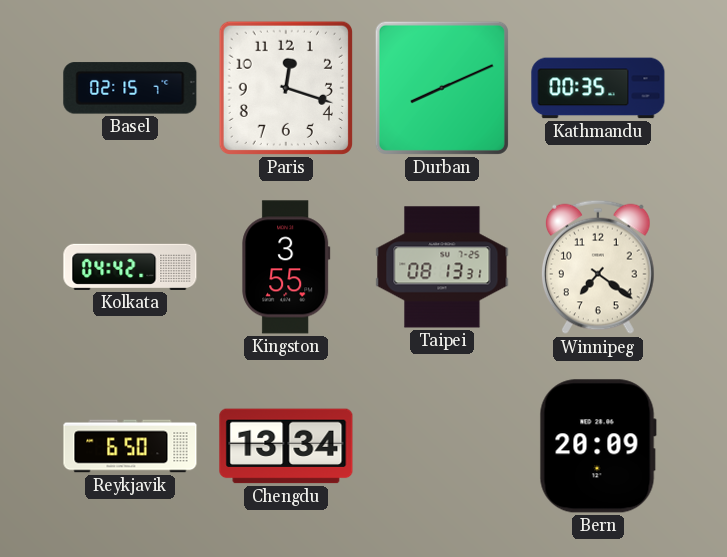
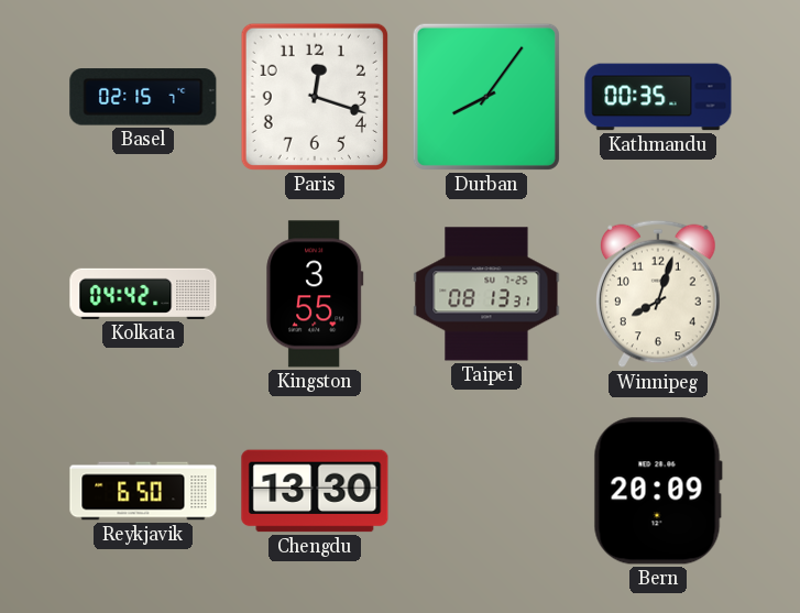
Durban: 8:11 -> 8:06
Winnipeg: 7:21 -> 8:03
Chengdu: 13:34 -> 13:30
